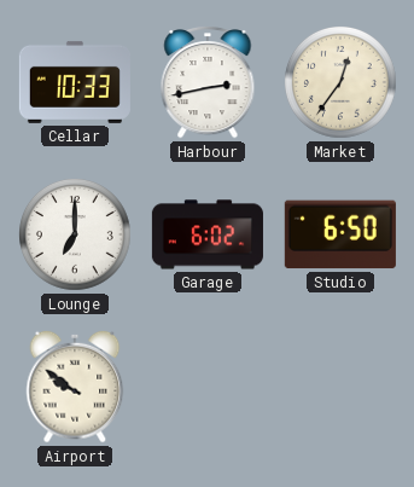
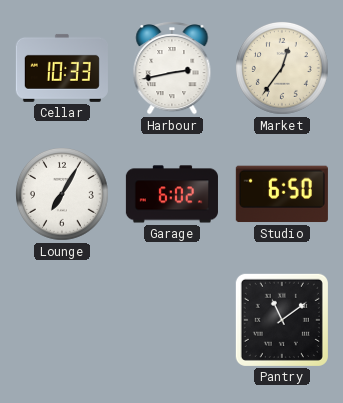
Lounge: 7:00 -> 7:05
Airport: 9:51 -> none
Pantry: none -> 11:09
